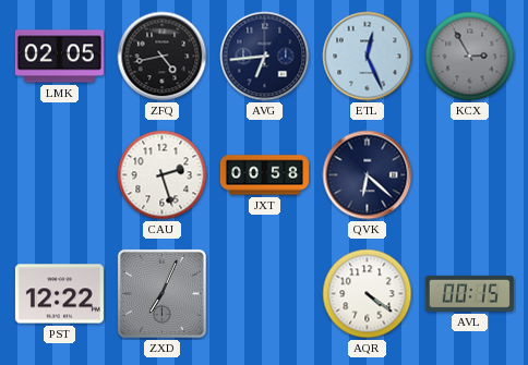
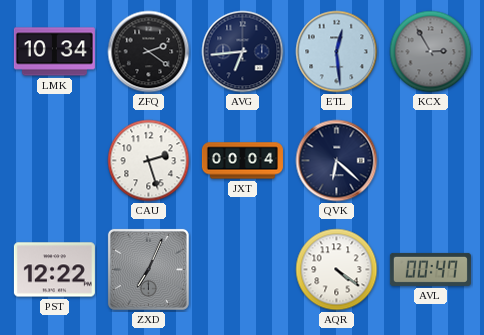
LMK: 02:05 -> 10:34
ZFQ: 4:43 -> 2:21
ETL: 12:26 -> 12:29
JXT: 00:58 -> 00:04
AVL: 00:15 -> 00:47
